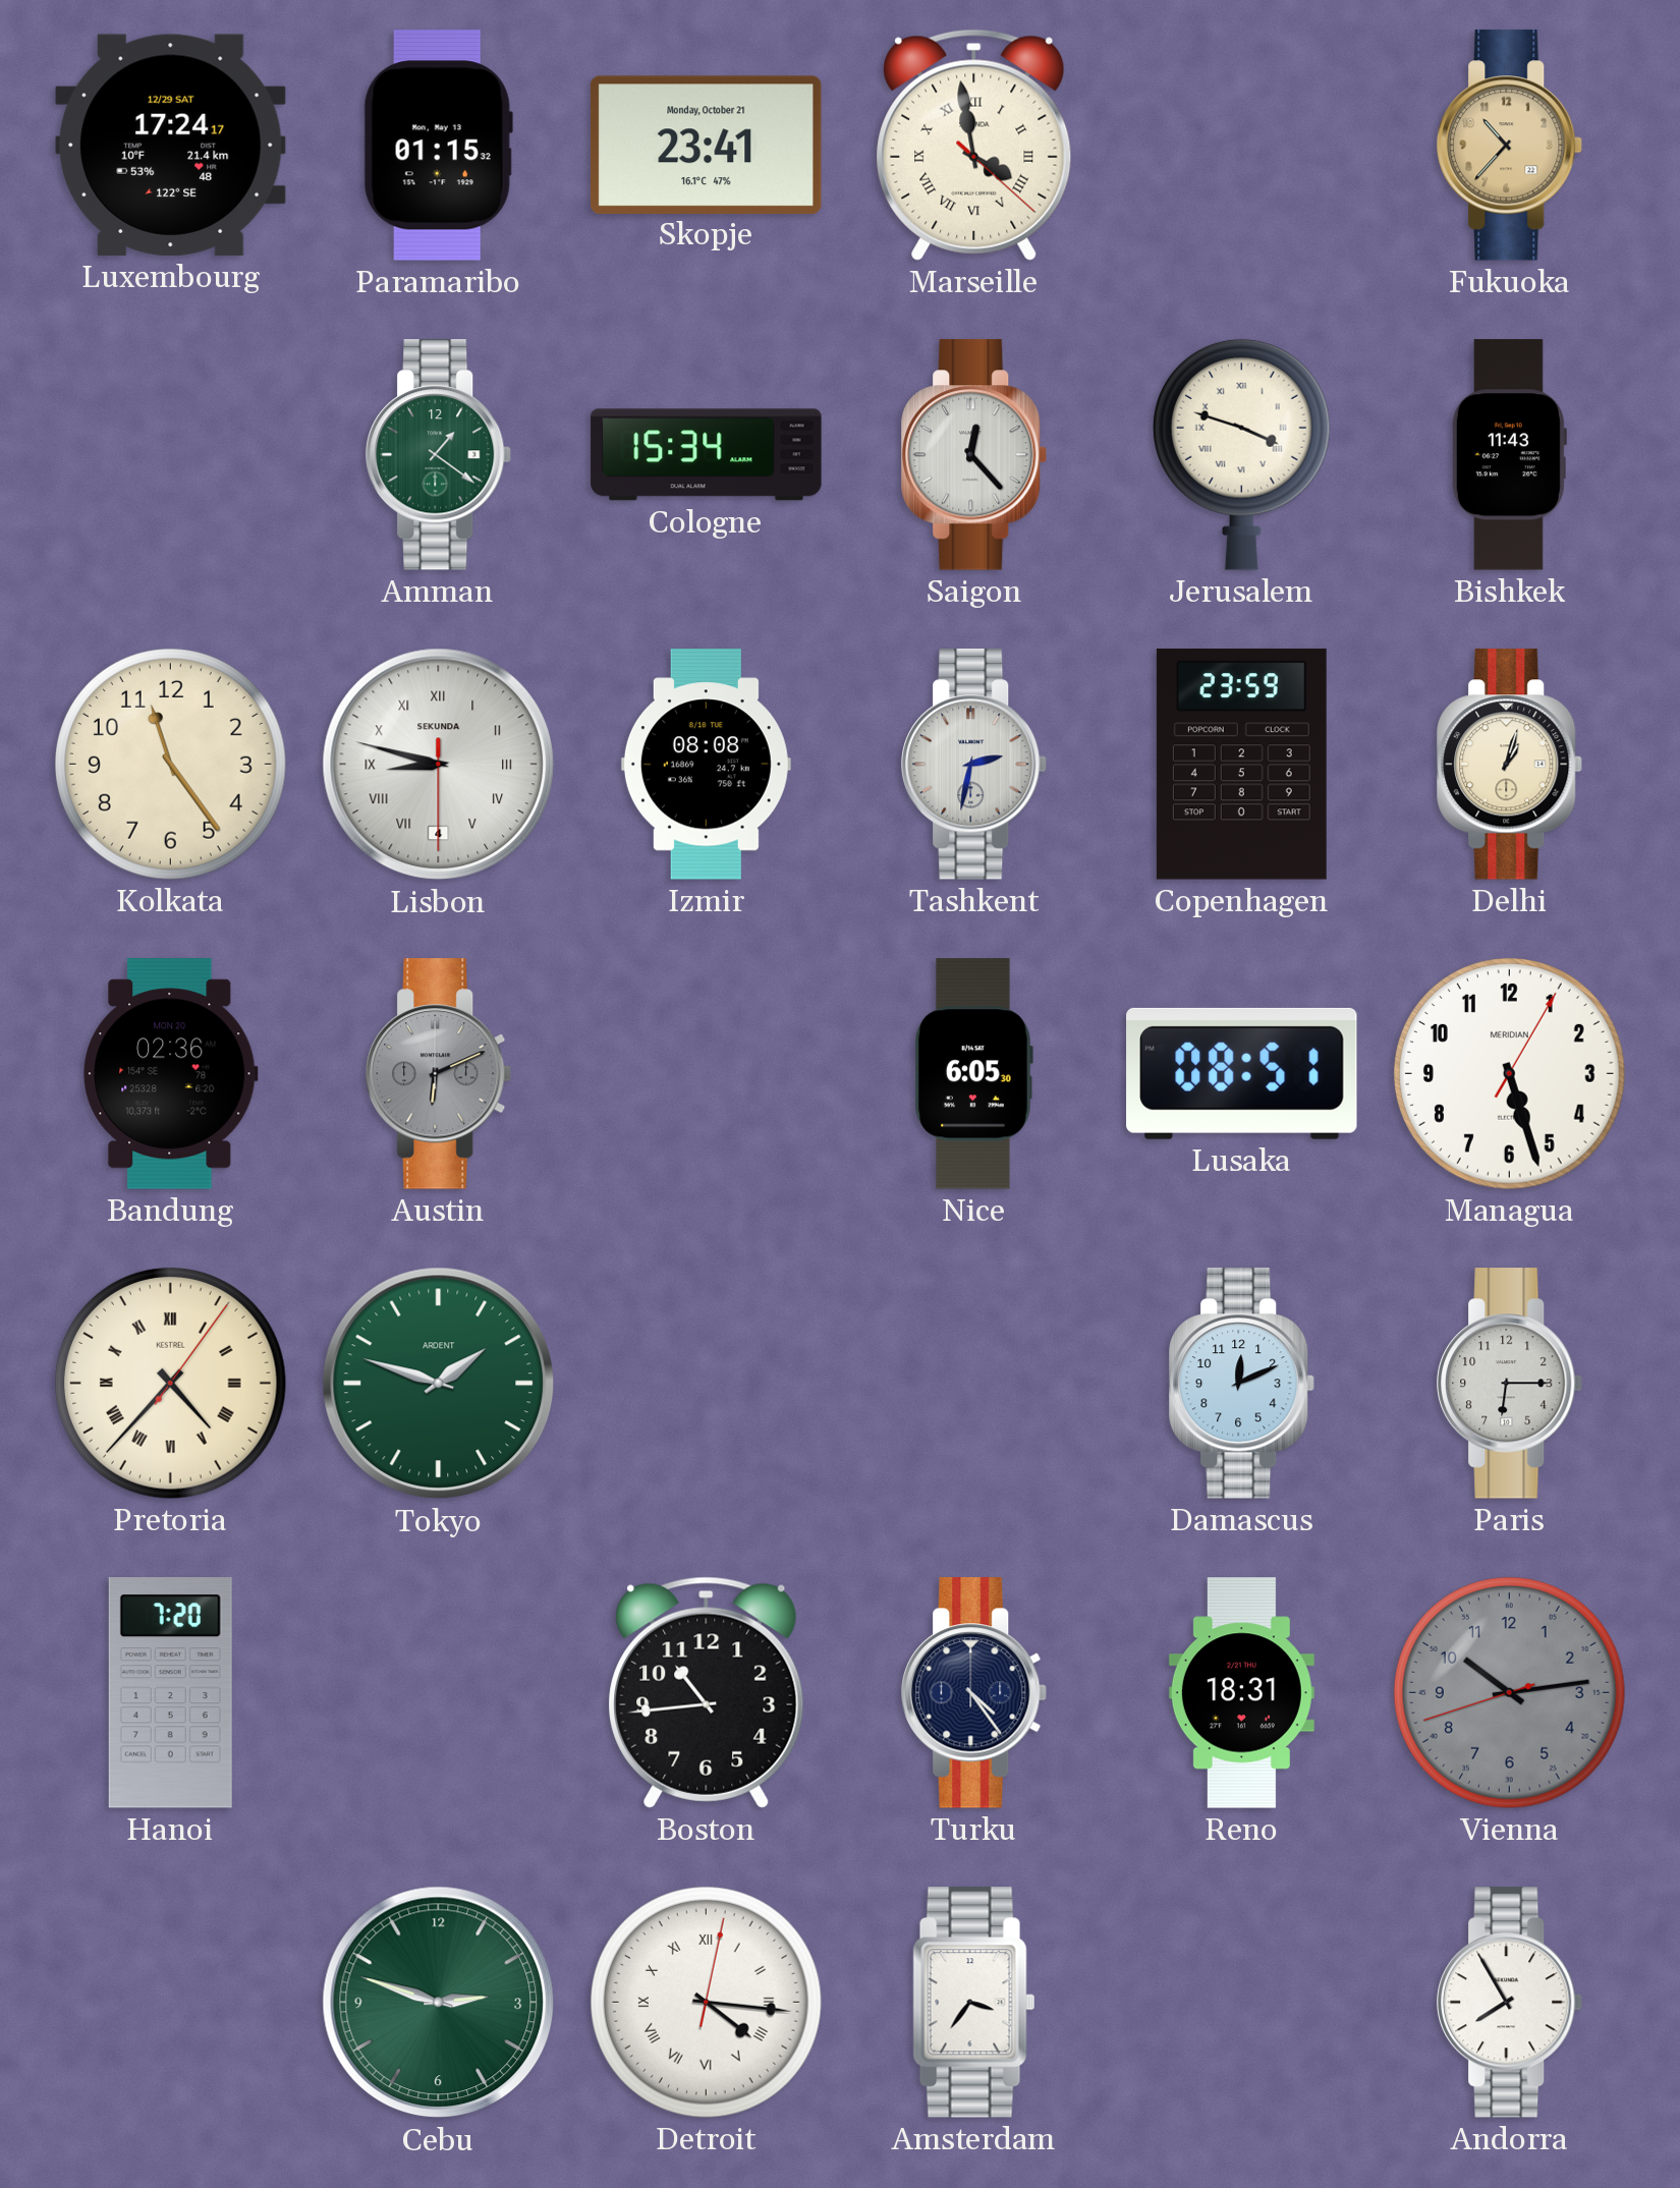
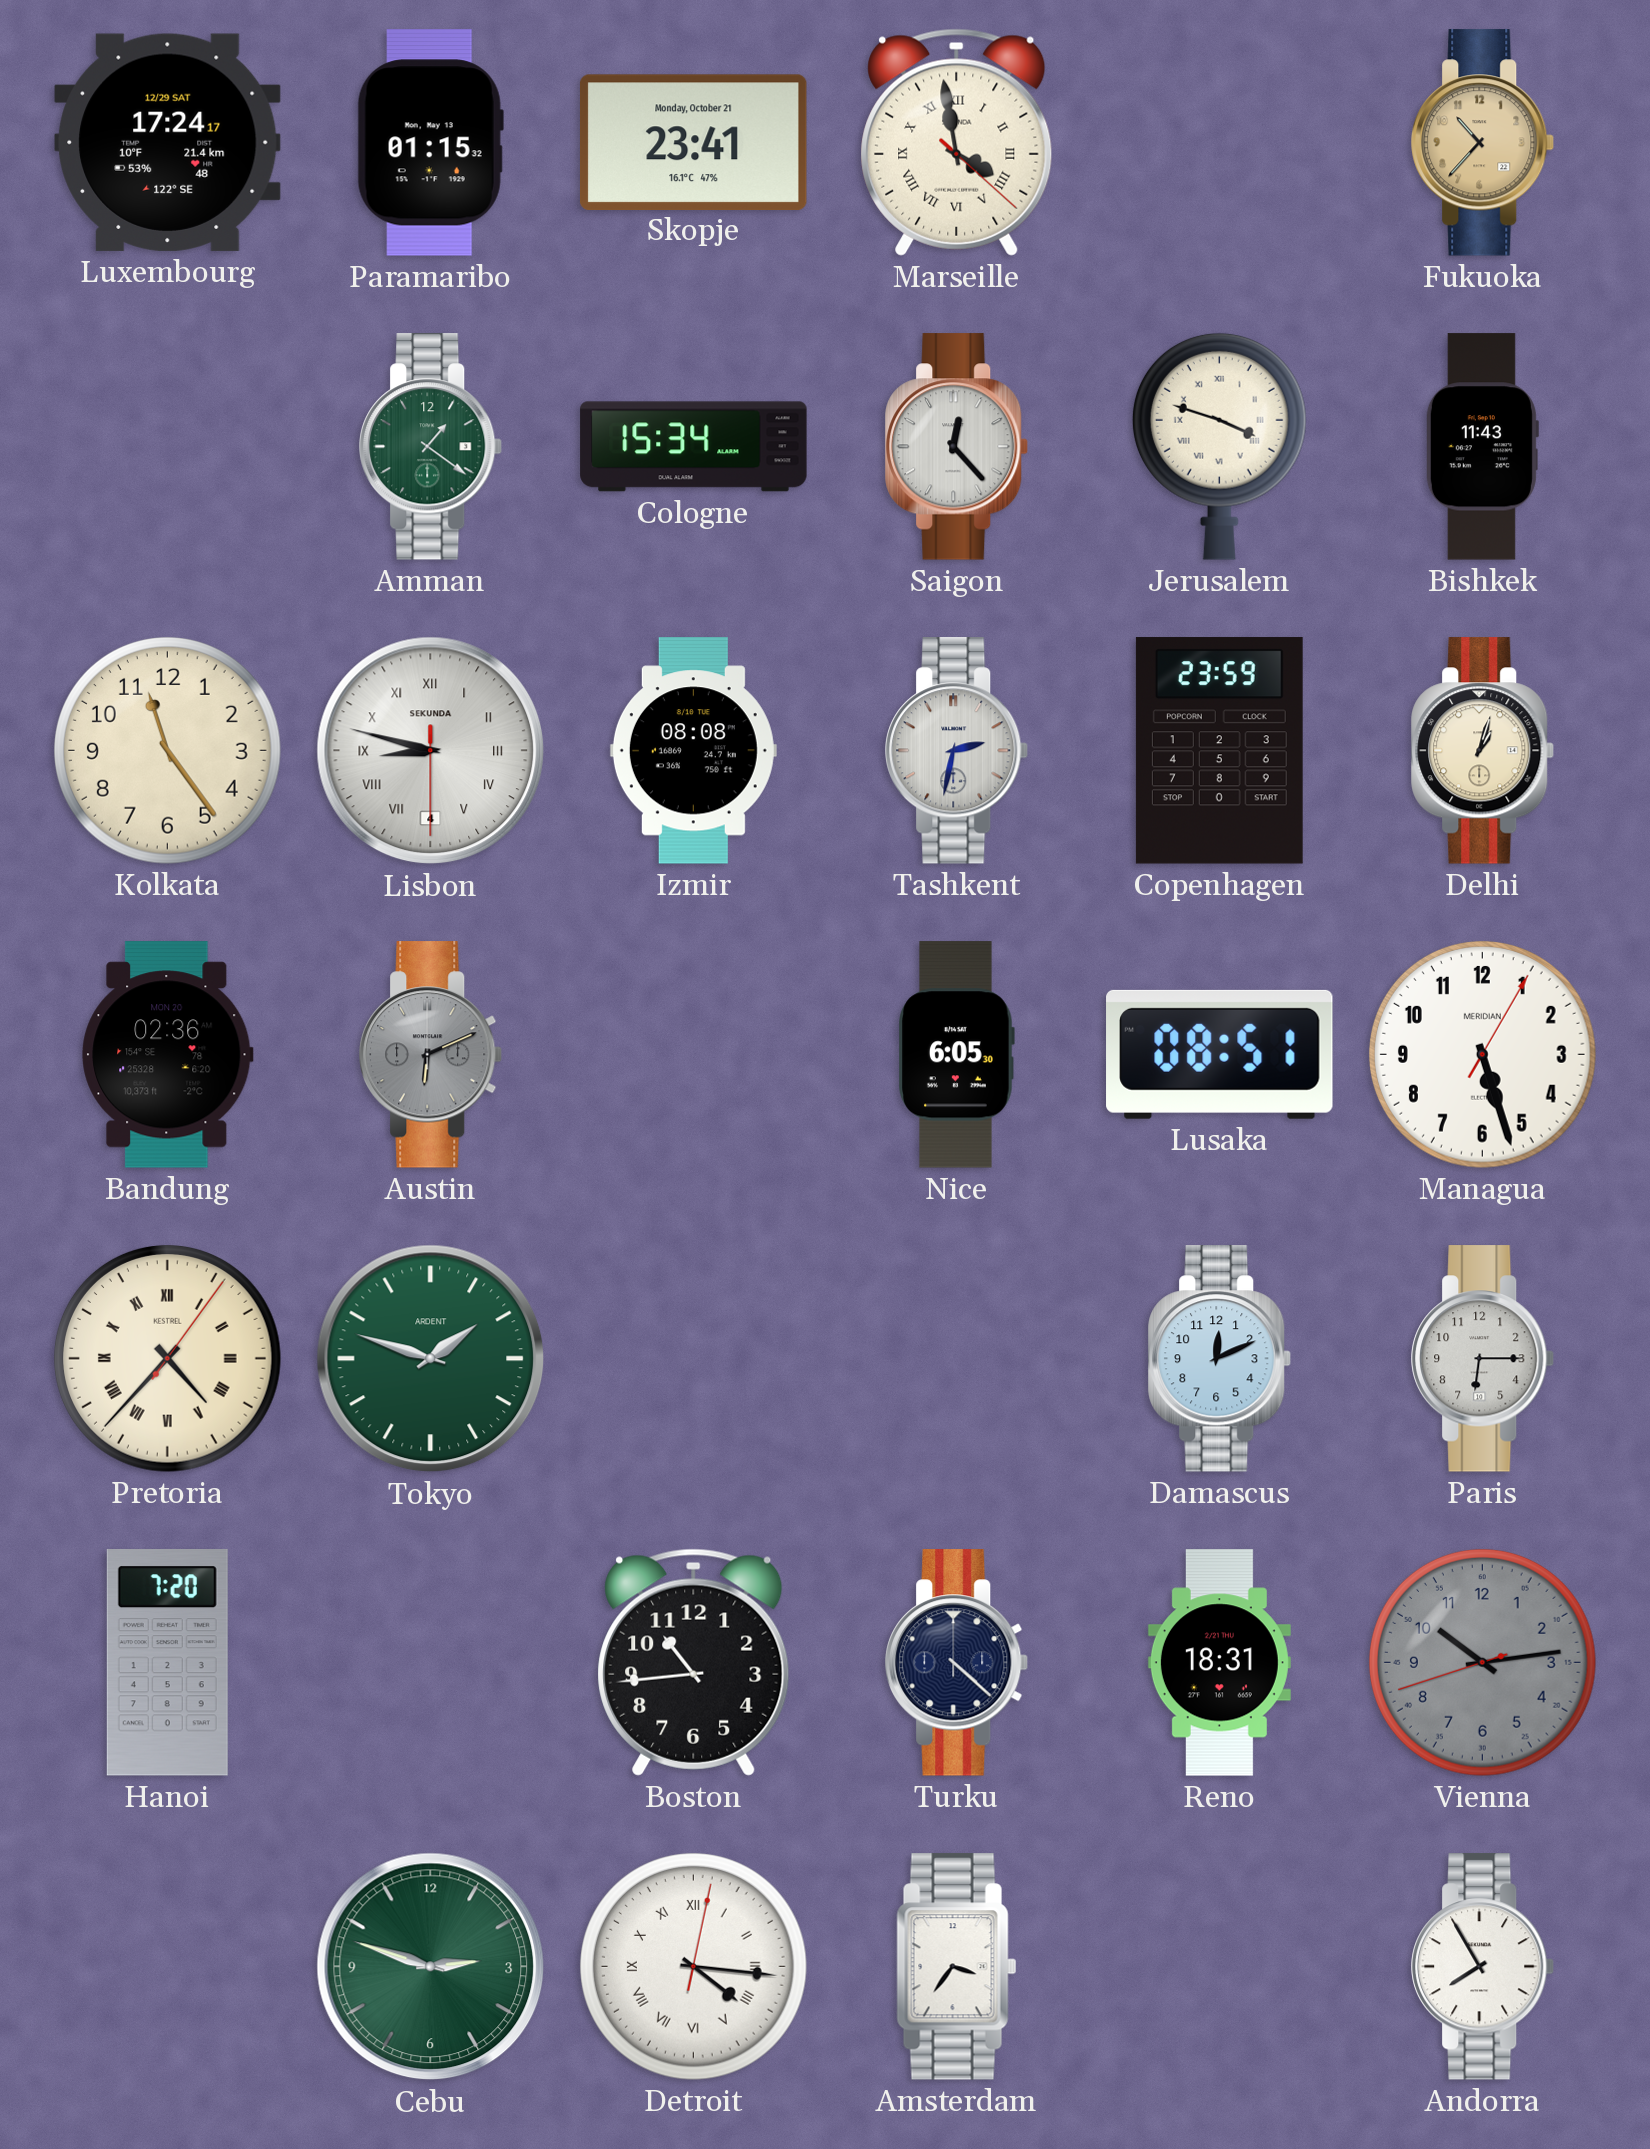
Turku: 4:24 -> 4:22
